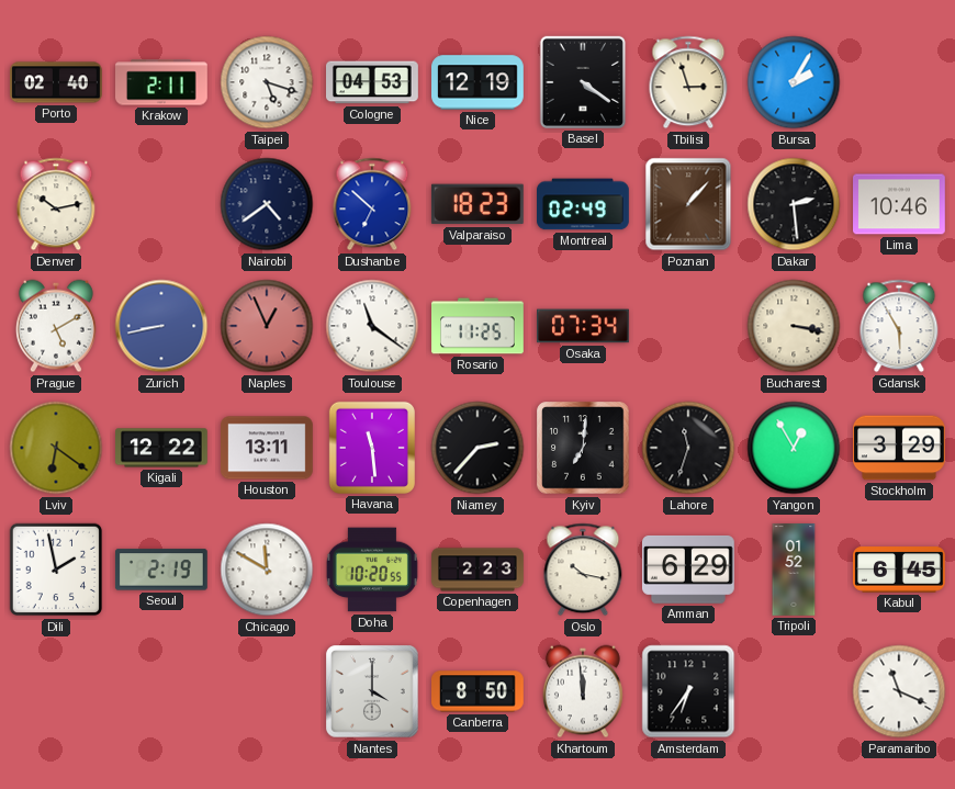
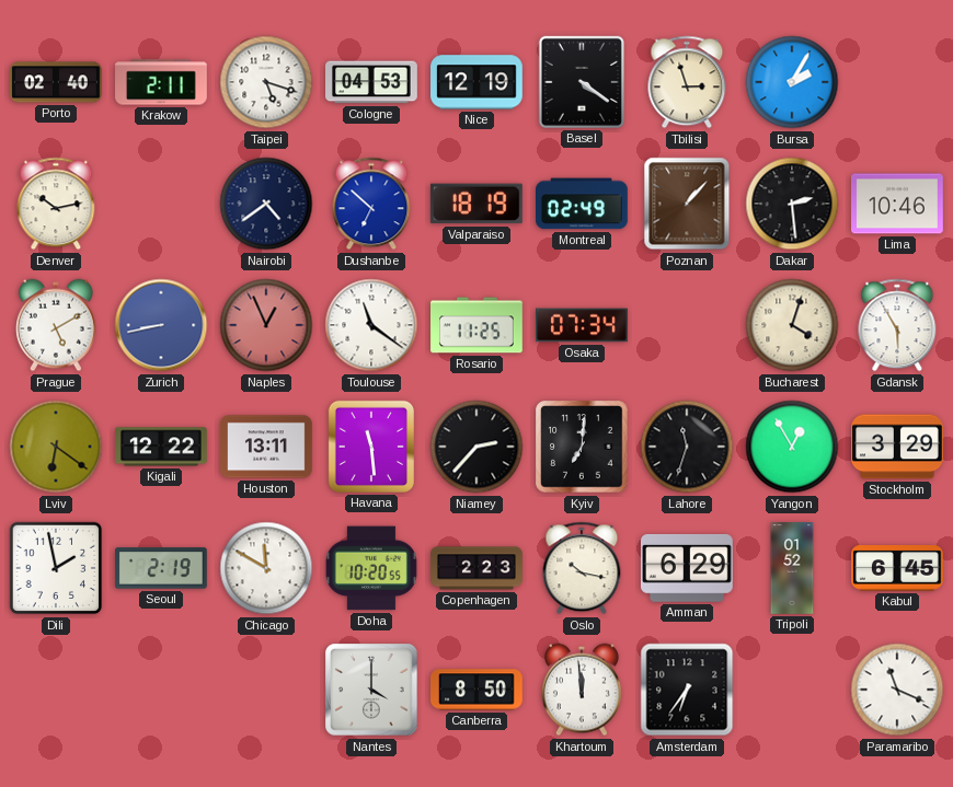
Valparaiso: 18:23 -> 18:19
Bucharest: 3:17 -> 4:03
